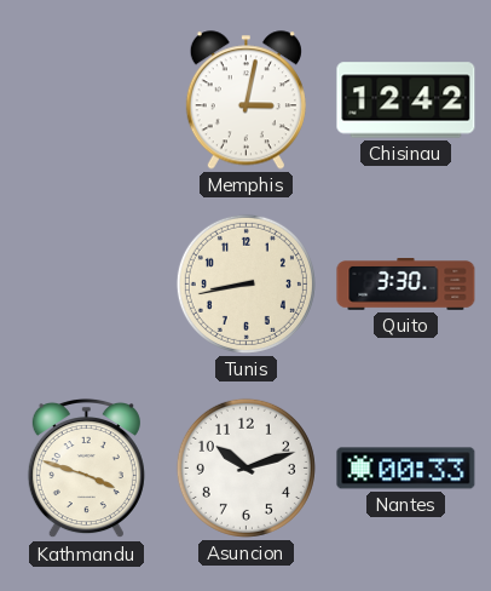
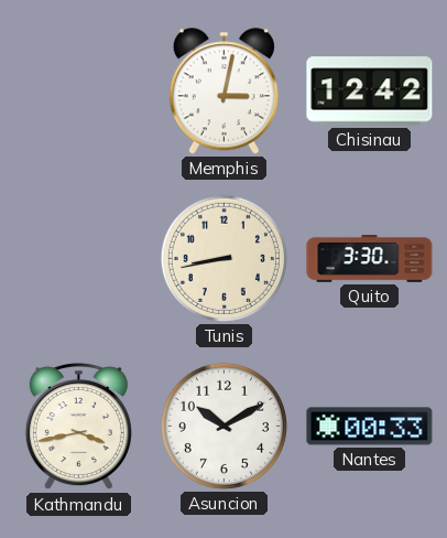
Kathmandu: 3:48 -> 3:43
Asuncion: 10:12 -> 10:10
